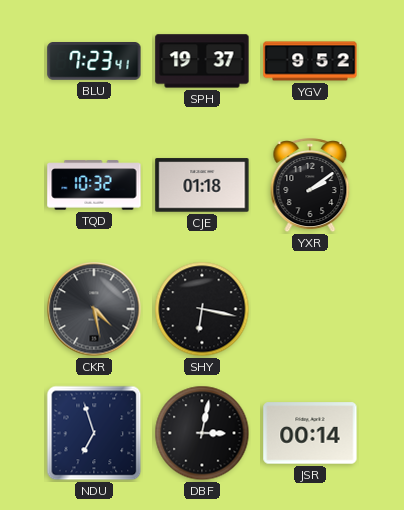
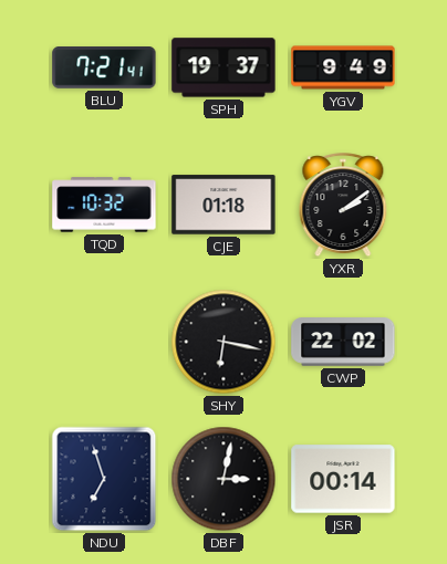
BLU: 7:23 -> 7:21
YGV: 9:52 -> 9:49
CKR: 4:28 -> none
CWP: none -> 22:02
